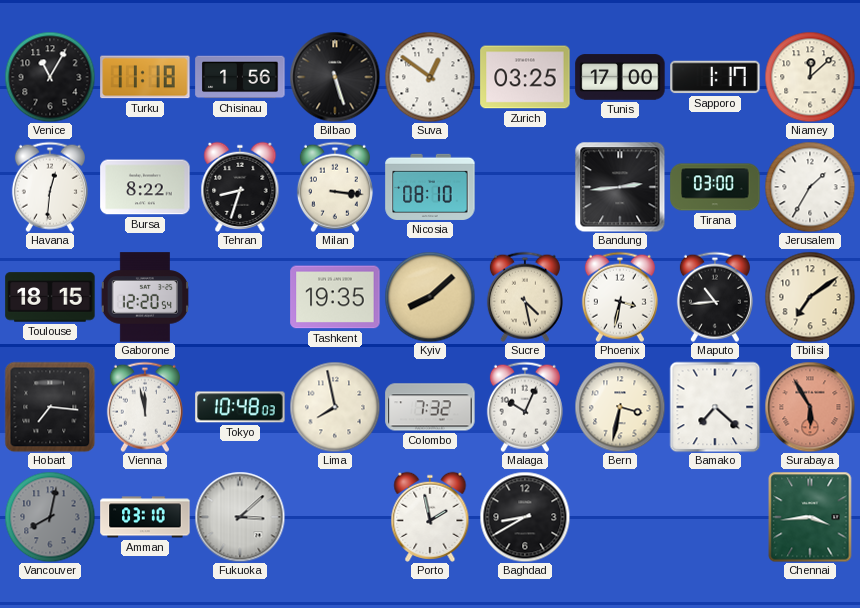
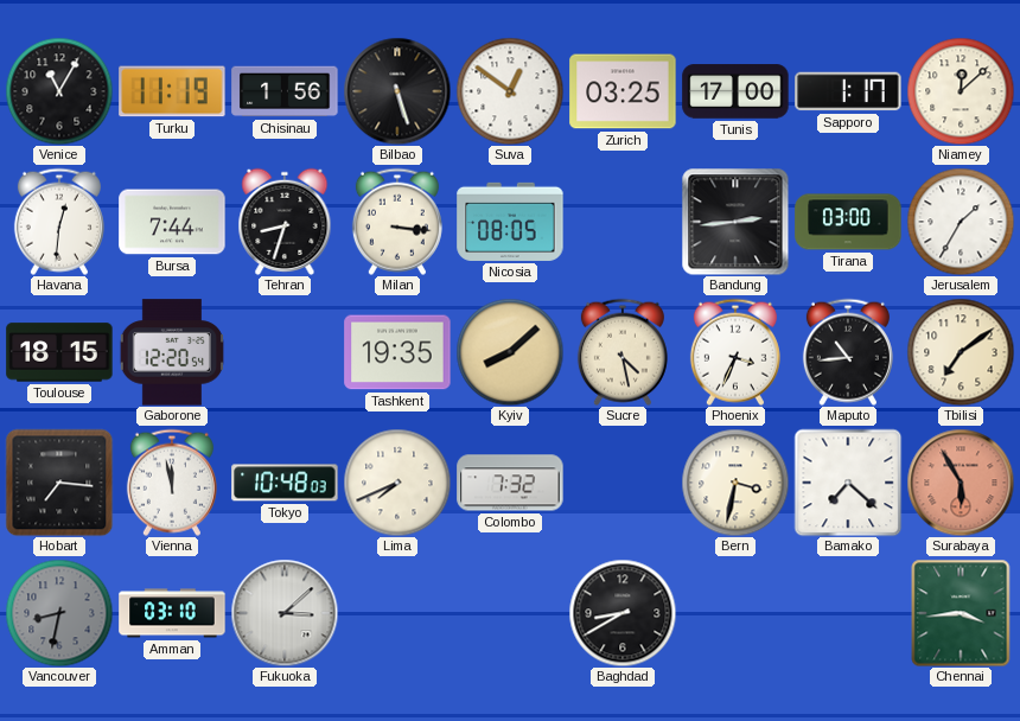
Turku: 11:18 -> 11:19
Bursa: 8:22 -> 7:44
Nicosia: 08:10 -> 08:05
Phoenix: 3:32 -> 3:34
Lima: 7:58 -> 7:41
Malaga: 10:04 -> none
Vancouver: 8:02 -> 8:32
Porto: 1:58 -> none
